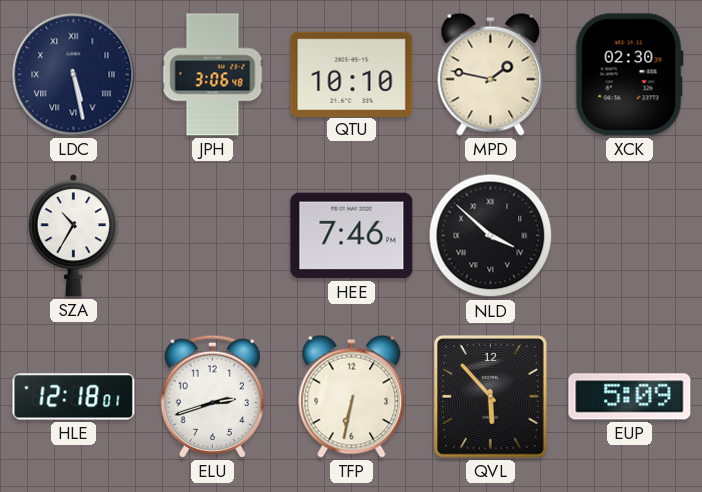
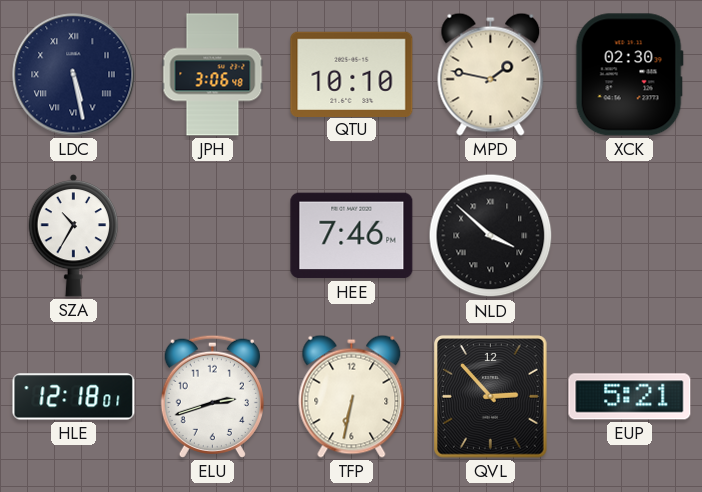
QVL: 5:53 -> 2:53
EUP: 5:09 -> 5:21
